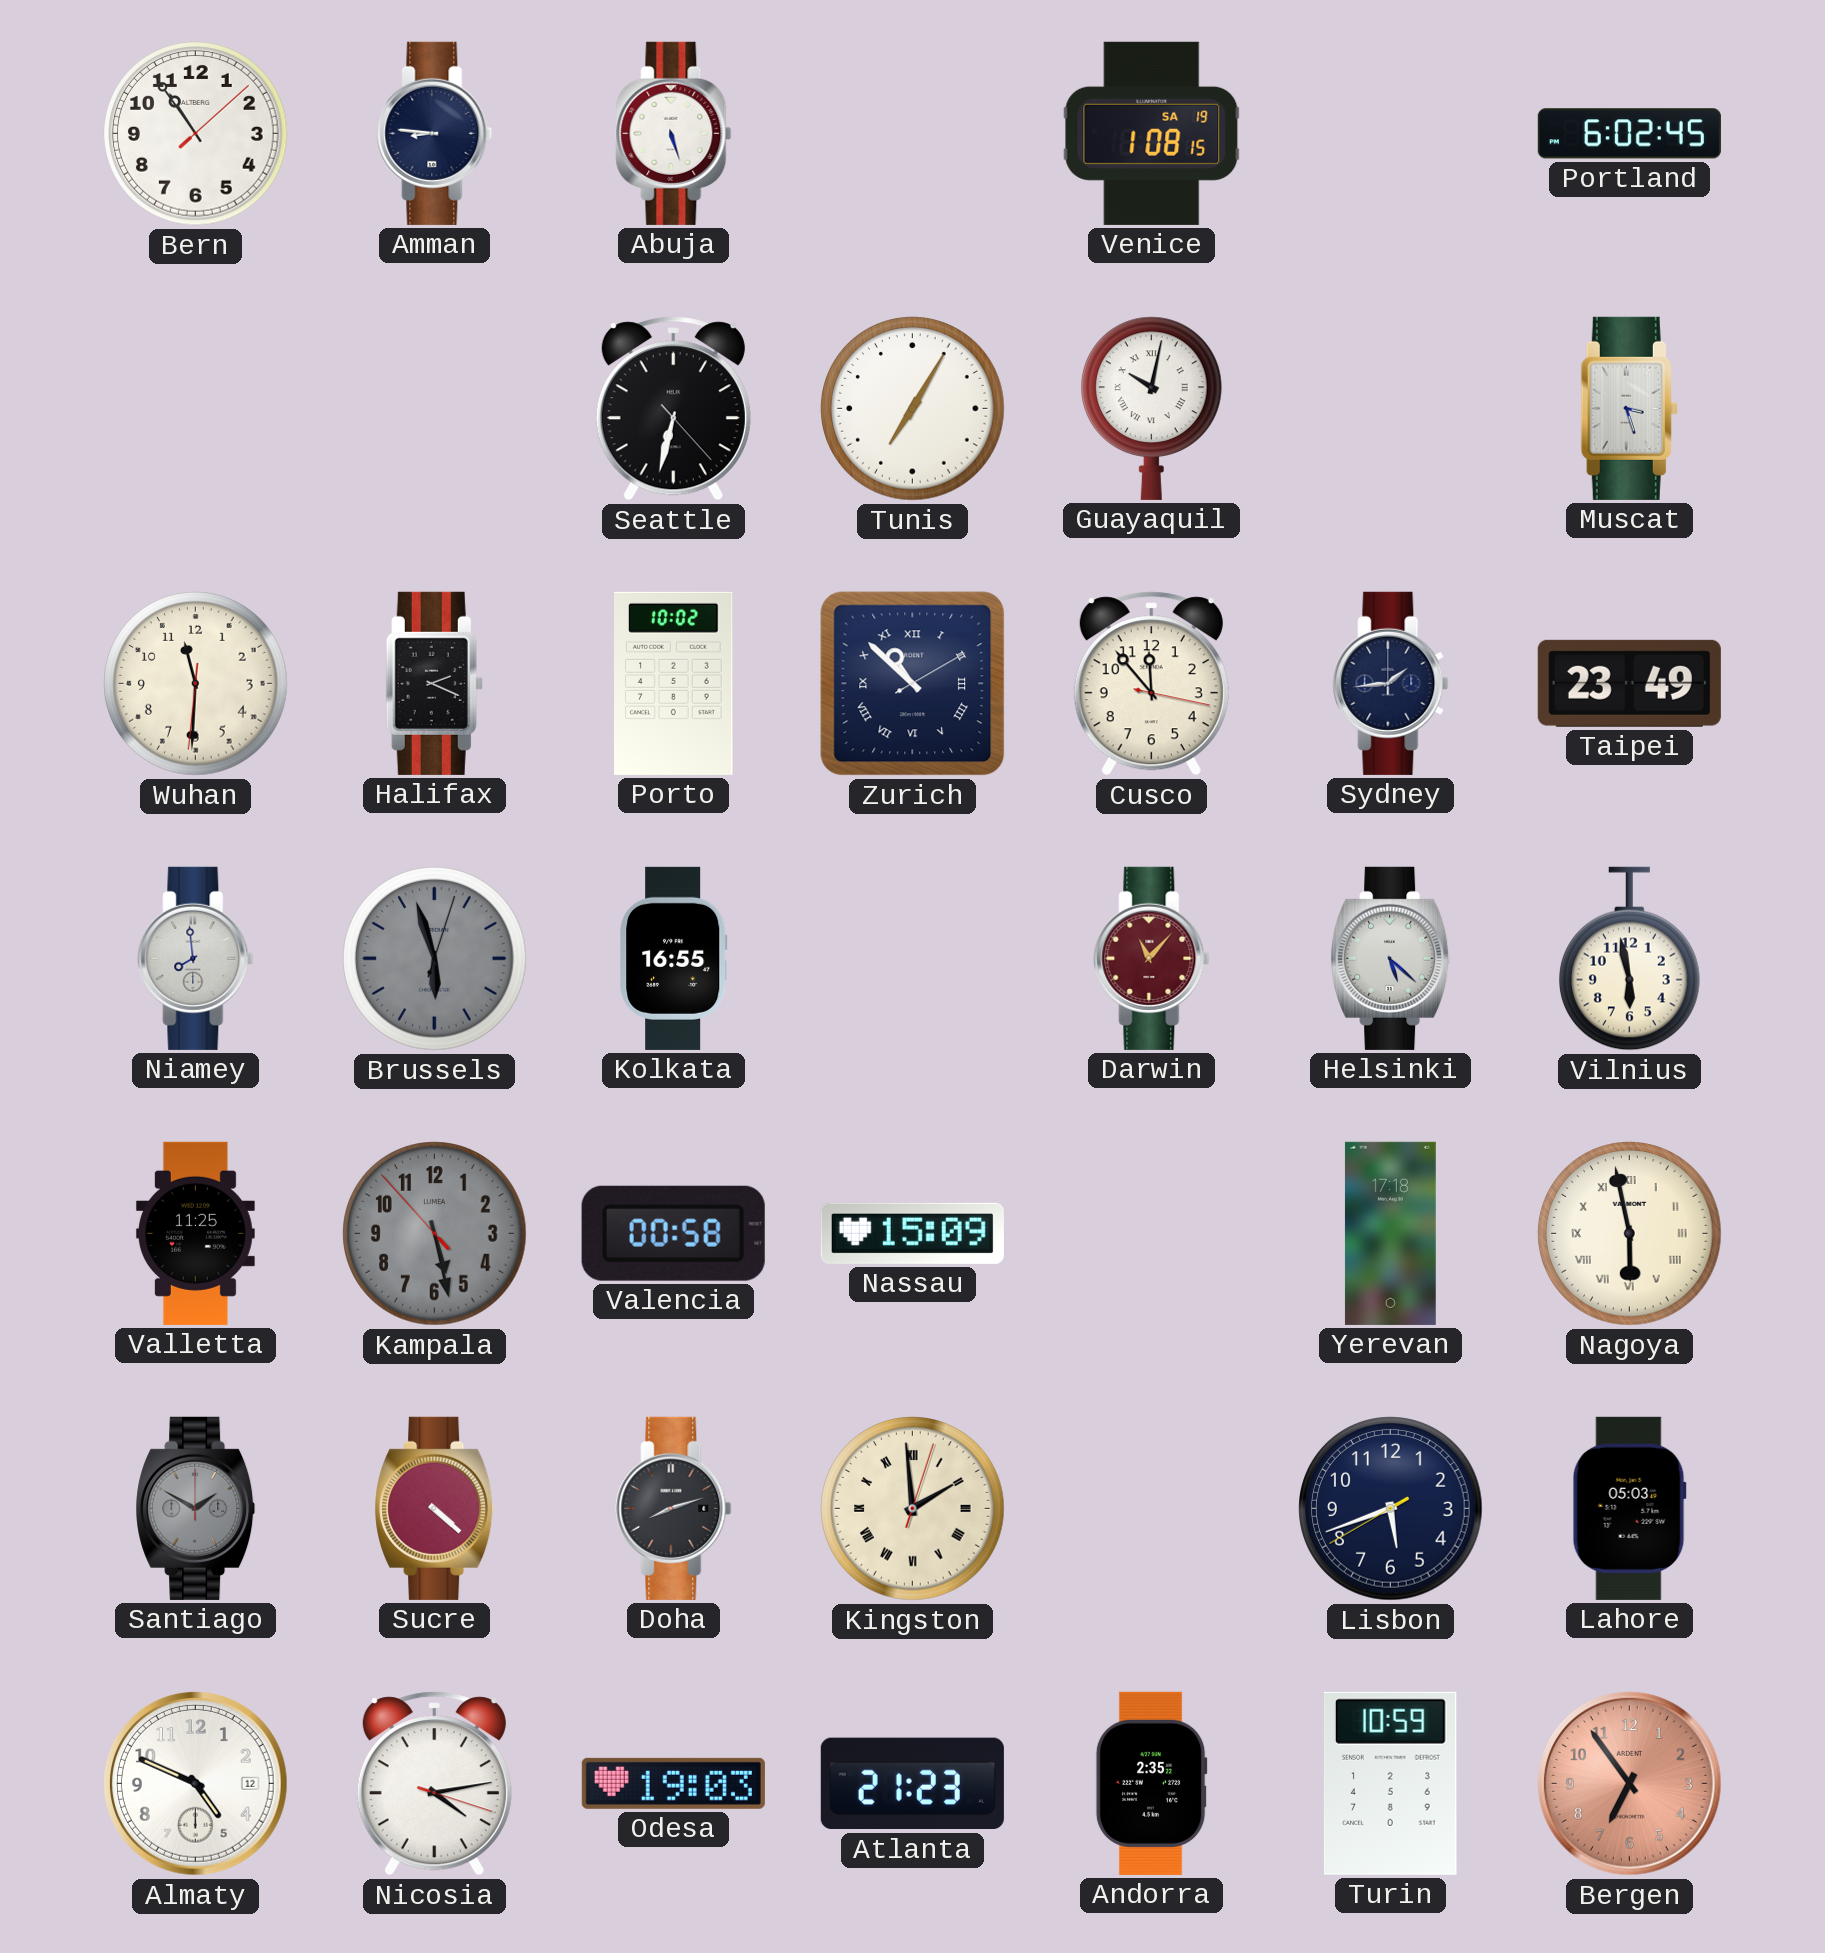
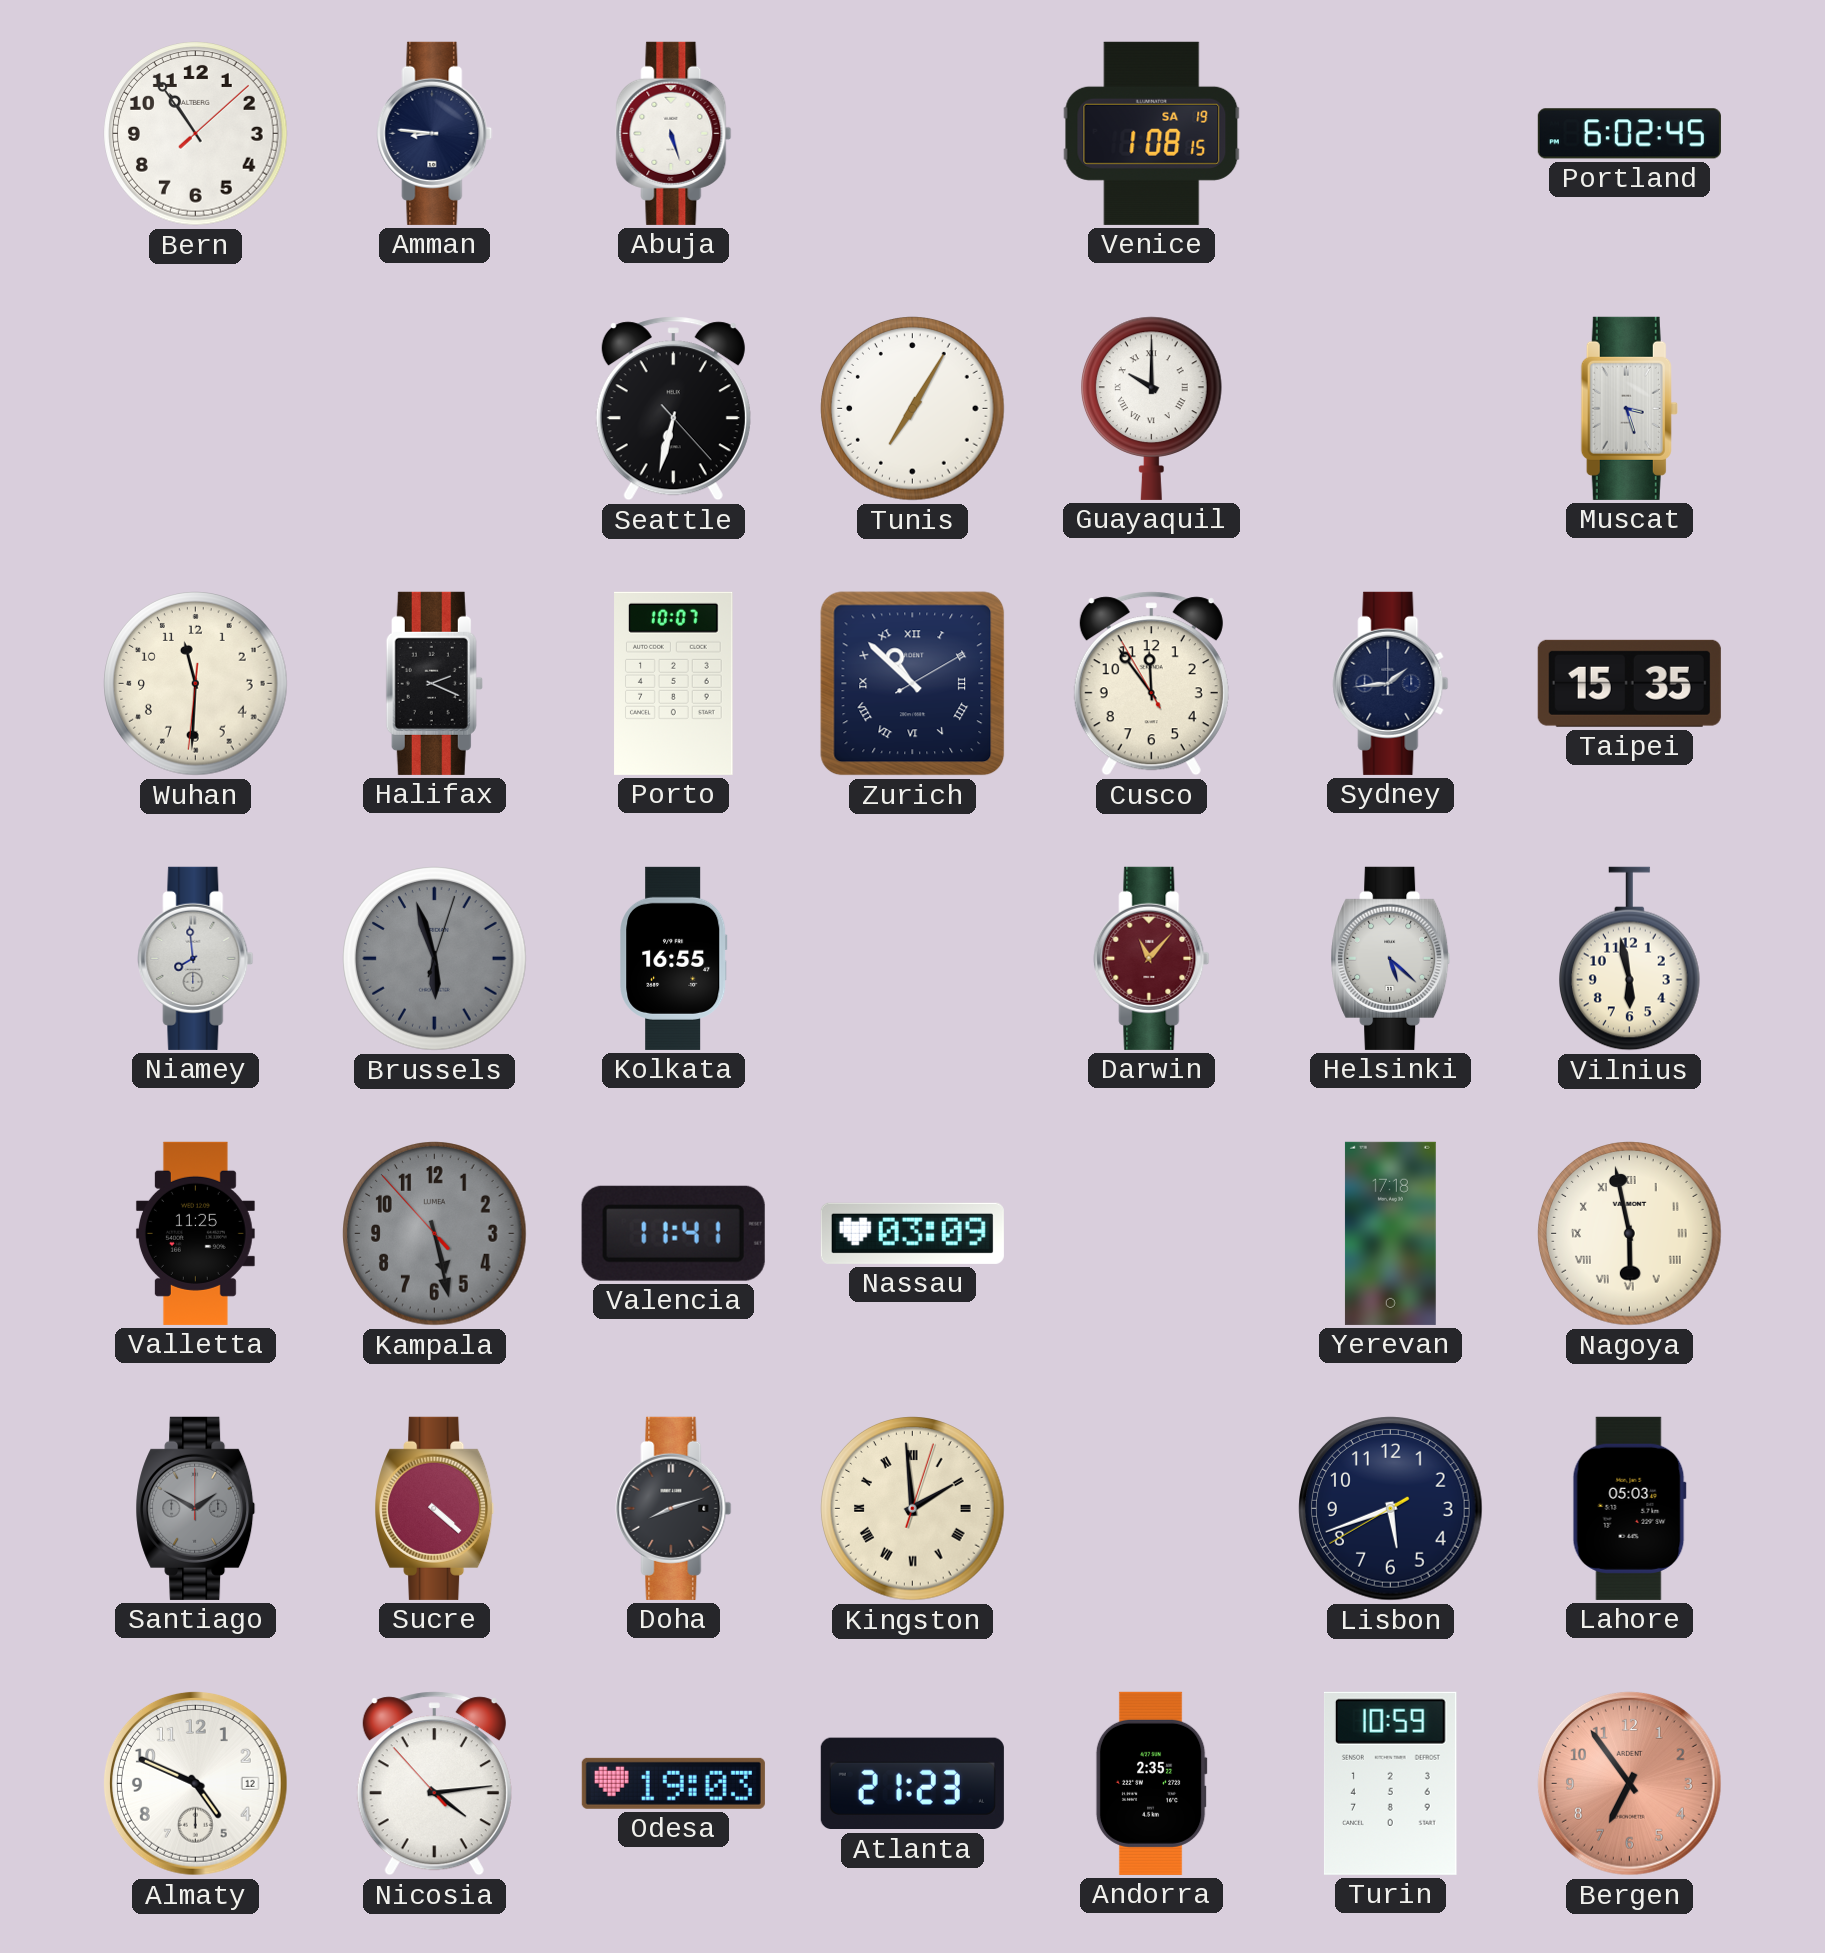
Guayaquil: 10:02 -> 10:00
Porto: 10:02 -> 10:07
Cusco: 11:53:17 -> 11:53:55
Taipei: 23:49 -> 15:35
Valencia: 00:58 -> 11:41
Nassau: 15:09 -> 03:09
Nicosia: 4:13:18 -> 4:13:53
